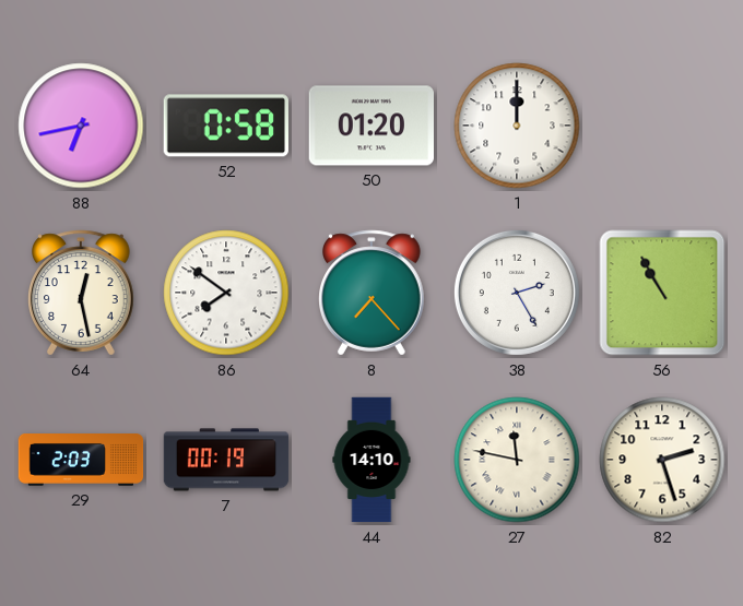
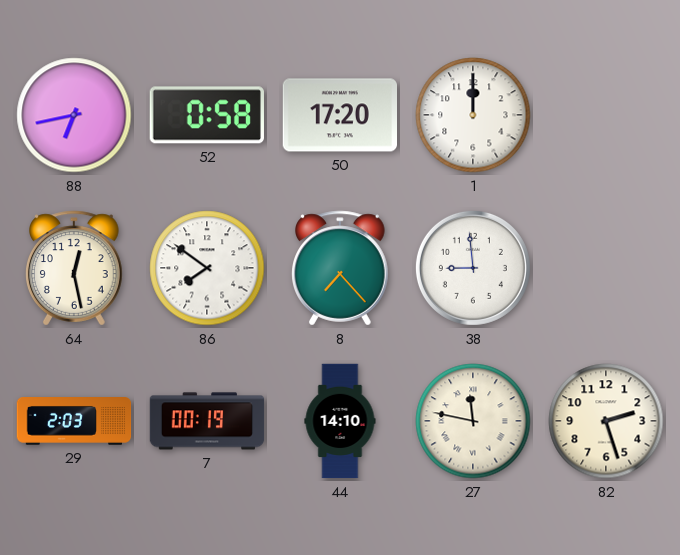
50: 01:20 -> 17:20
38: 2:25 -> 8:59
56: 10:55 -> none
